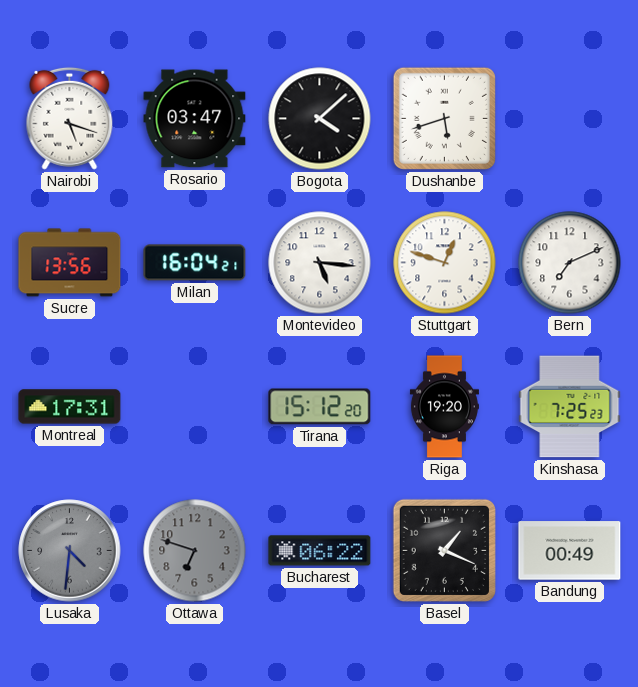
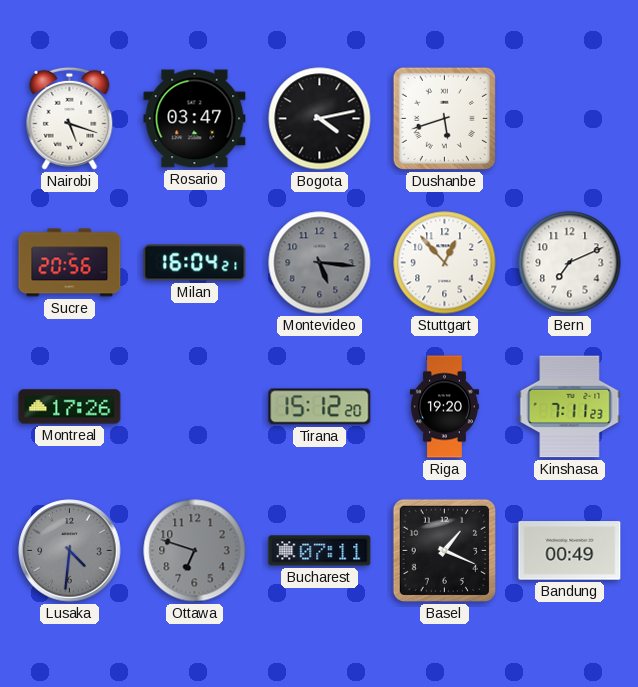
Bogota: 4:08 -> 4:13
Sucre: 13:56 -> 20:56
Montevideo dial: white -> grey
Stuttgart: 12:48 -> 12:53
Montreal: 17:31 -> 17:26
Kinshasa: 7:25 -> 7:11
Bucharest: 06:22 -> 07:11
